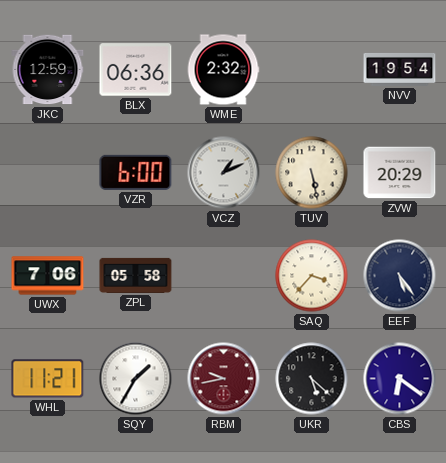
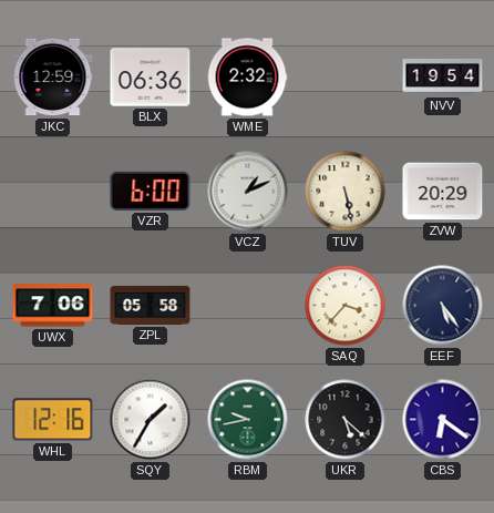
WHL: 11:21 -> 12:16
RBM dial: burgundy -> green
